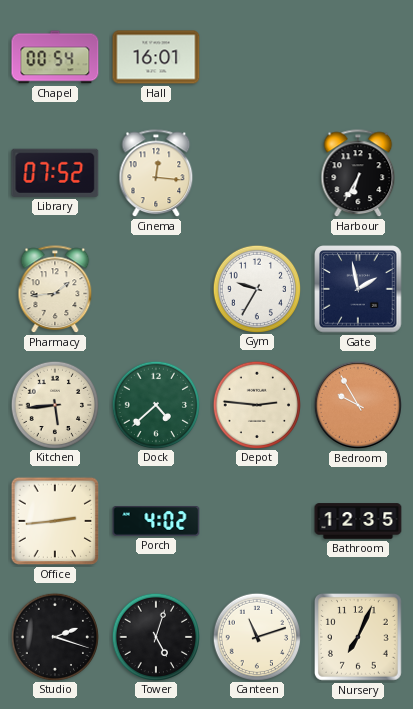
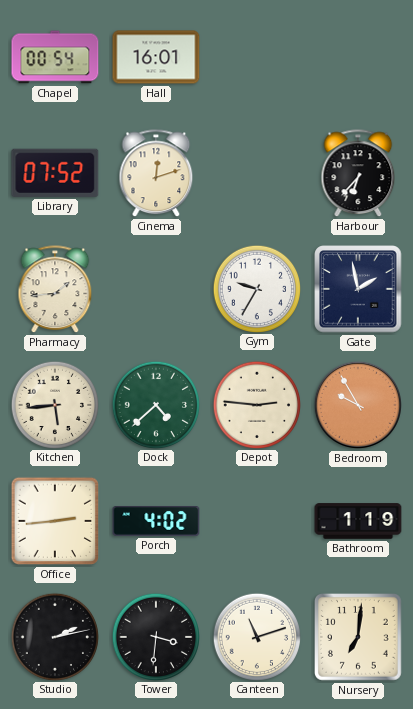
Cinema: 12:16 -> 12:12
Harbour: 6:35 -> 6:37
Bathroom: 12:35 -> 1:19
Studio: 2:18 -> 2:13
Tower: 5:03 -> 3:31
Nursery: 7:04 -> 7:01
